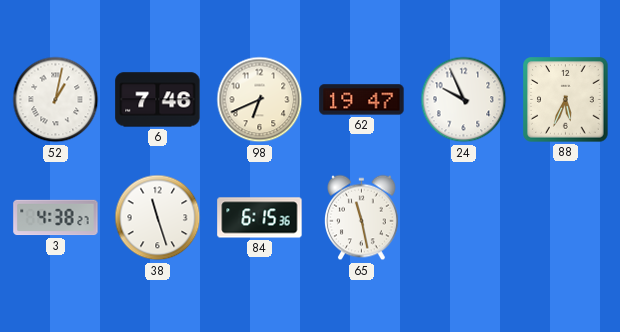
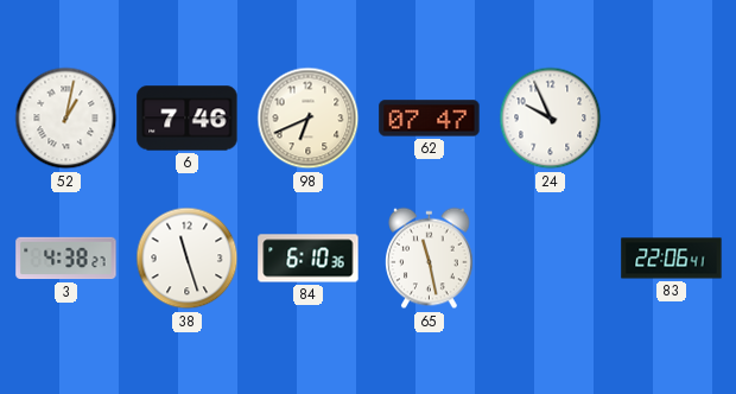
62: 19:47 -> 07:47
88: 5:34 -> none
84: 6:15 -> 6:10
83: none -> 22:06
